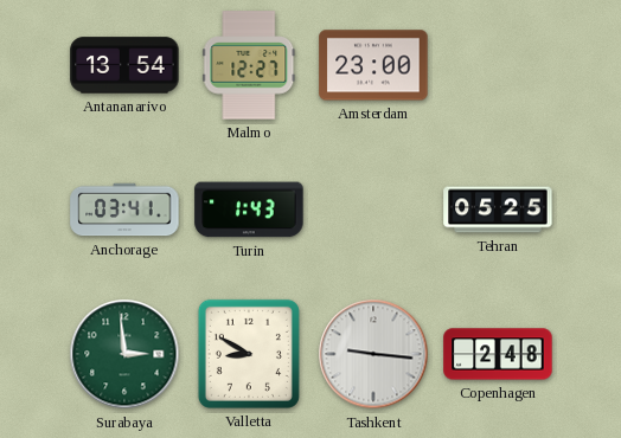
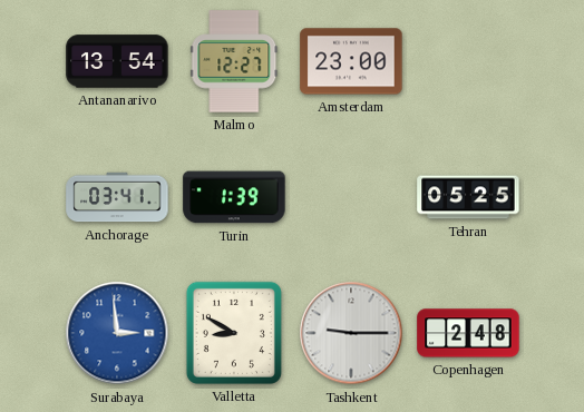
Turin: 1:43 -> 1:39
Surabaya dial: green -> blue
Tashkent: 9:16 -> 9:15
